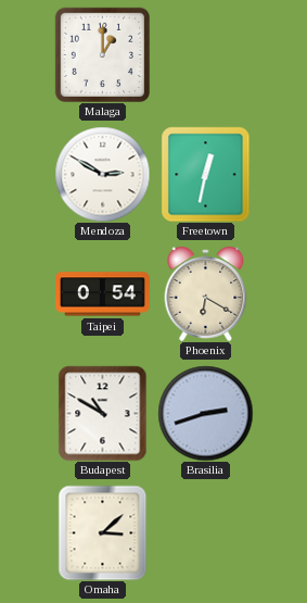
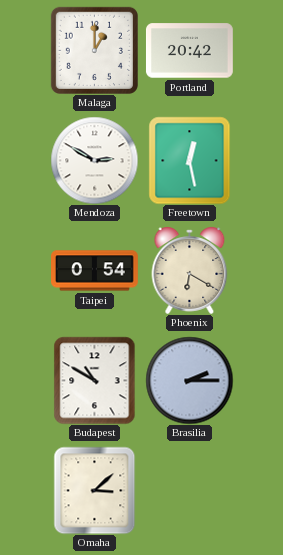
Portland: none -> 20:42
Freetown: 12:32 -> 12:28
Brasilia: 2:42 -> 2:15
